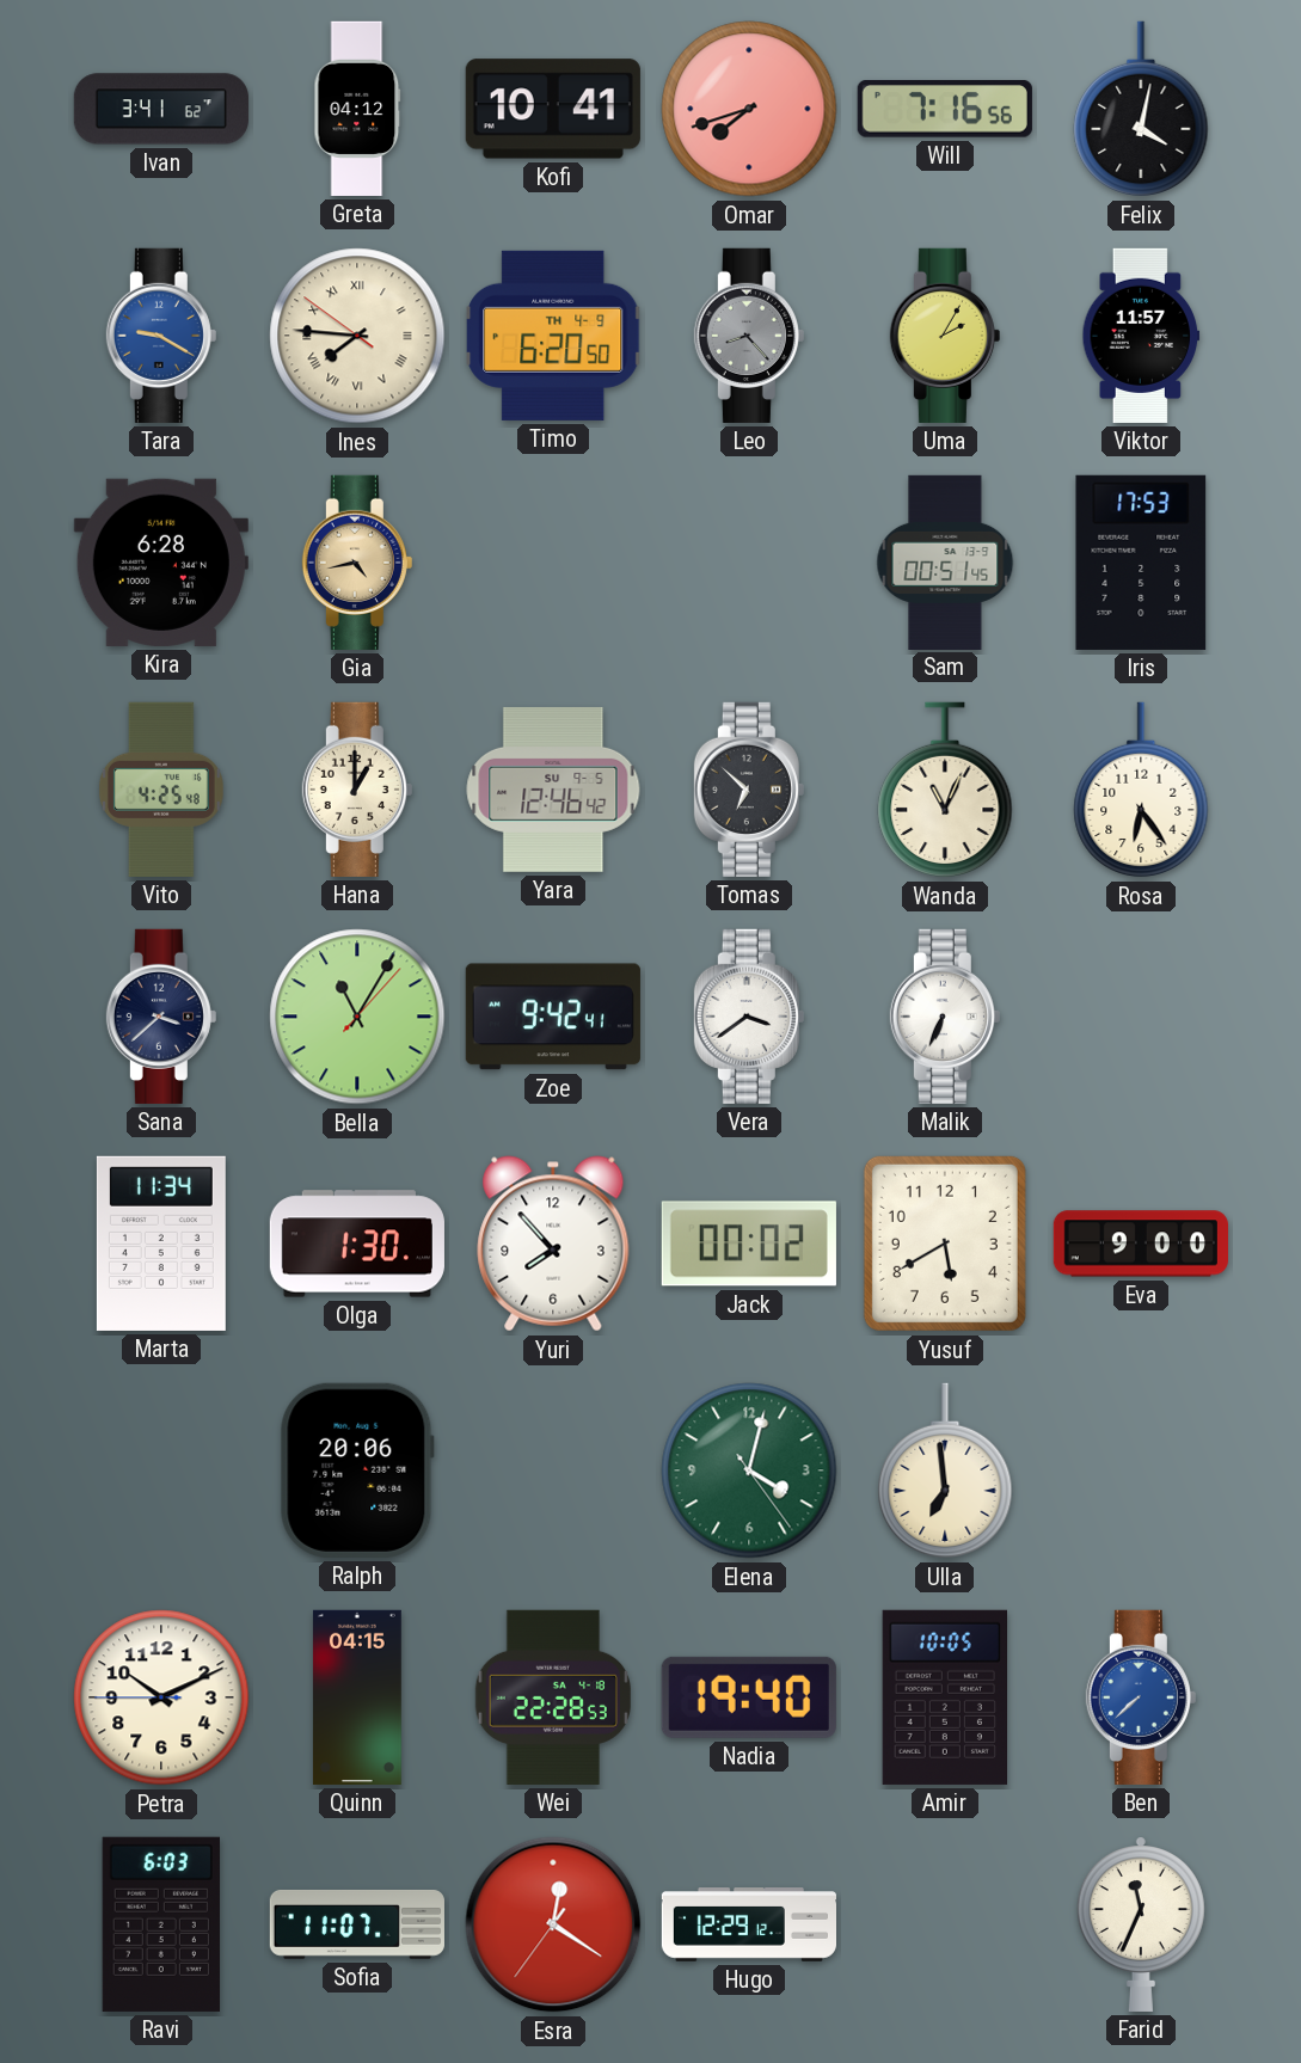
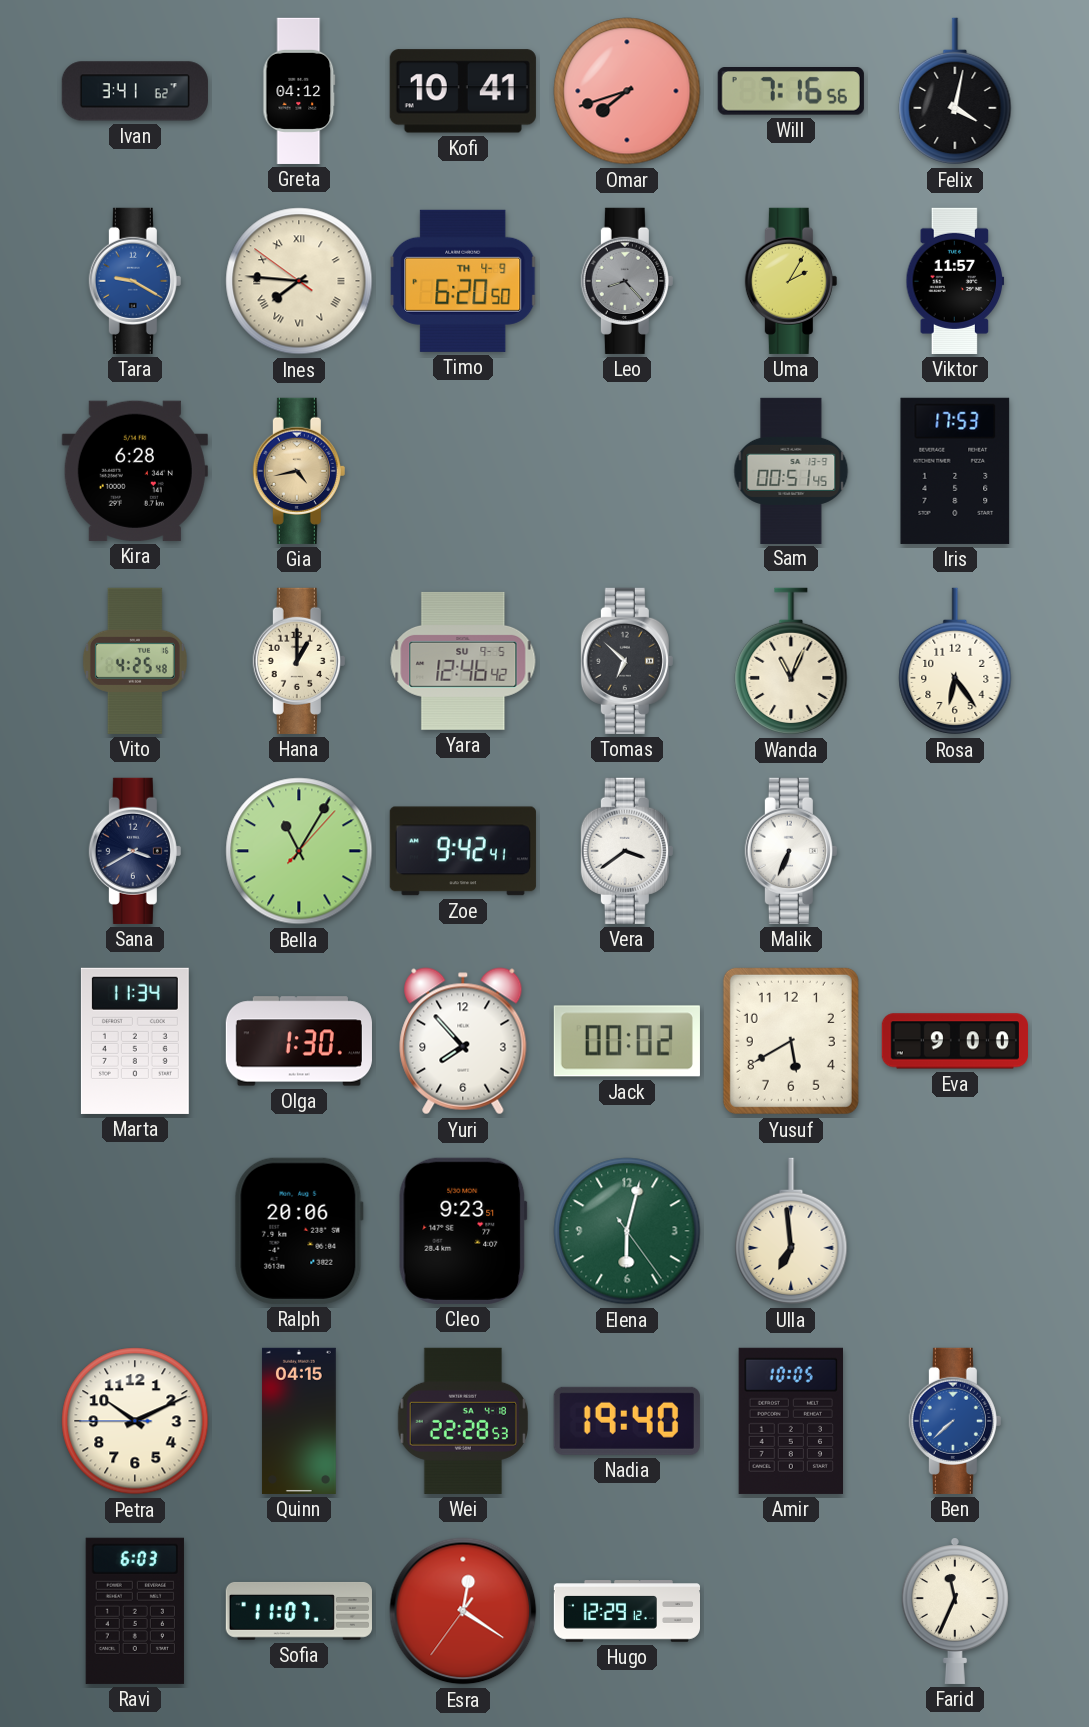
Sana: 3:38 -> 3:40
Cleo: none -> 9:23
Elena: 4:02 -> 6:02
